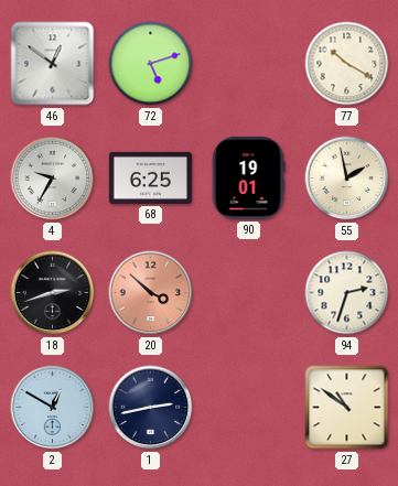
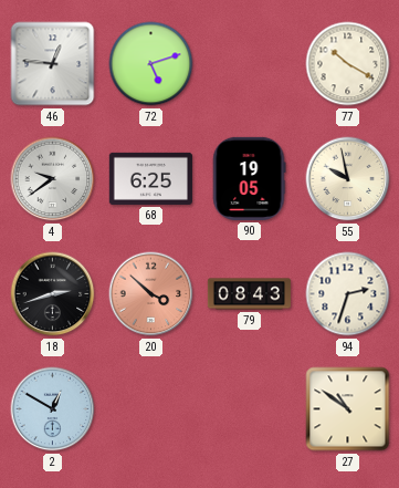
46: 12:51 -> 12:46
4: 9:35 -> 9:39
90: 19:01 -> 19:05
55: 1:58 -> 9:58
79: none -> 08:43
1: 2:43 -> none
